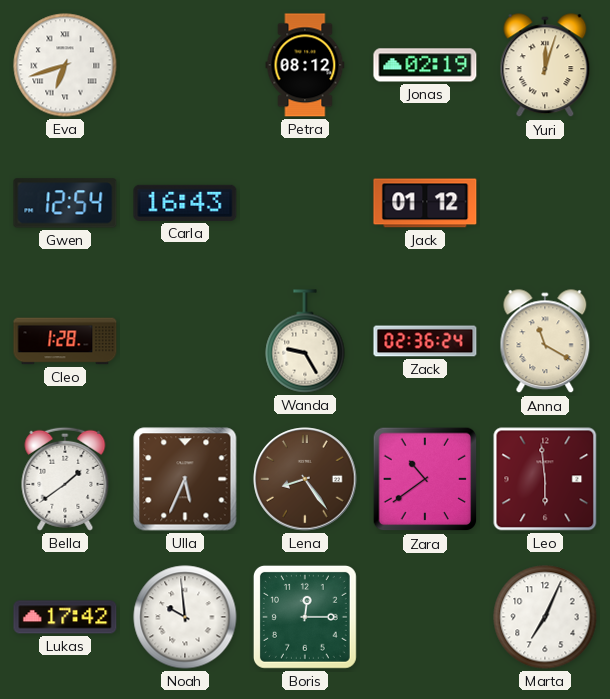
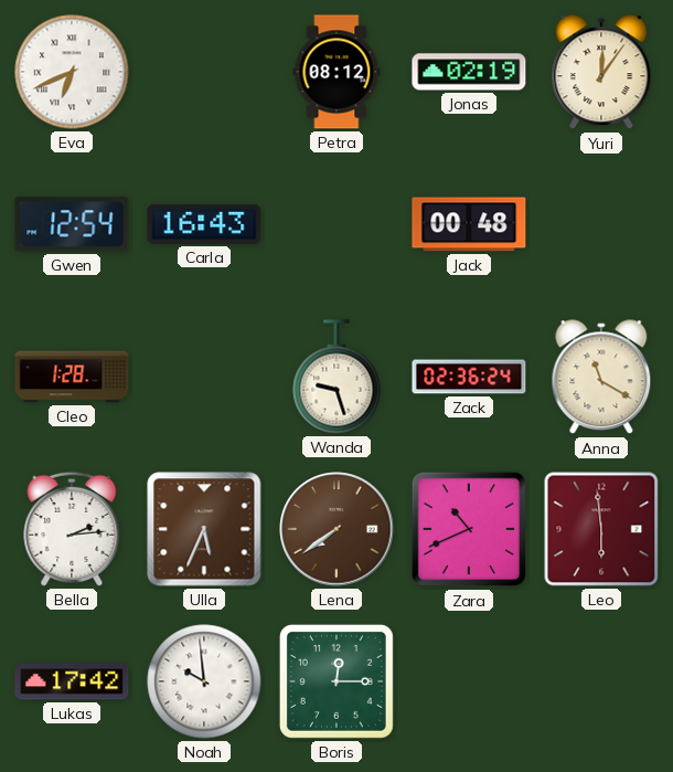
Eva: 6:42 -> 6:41
Yuri: 12:03 -> 12:06
Jack: 01:12 -> 00:48
Wanda: 9:25 -> 9:27
Bella: 1:39 -> 2:14
Lena: 8:24 -> 7:39
Zara: 10:39 -> 10:41
Marta: 7:04 -> none
